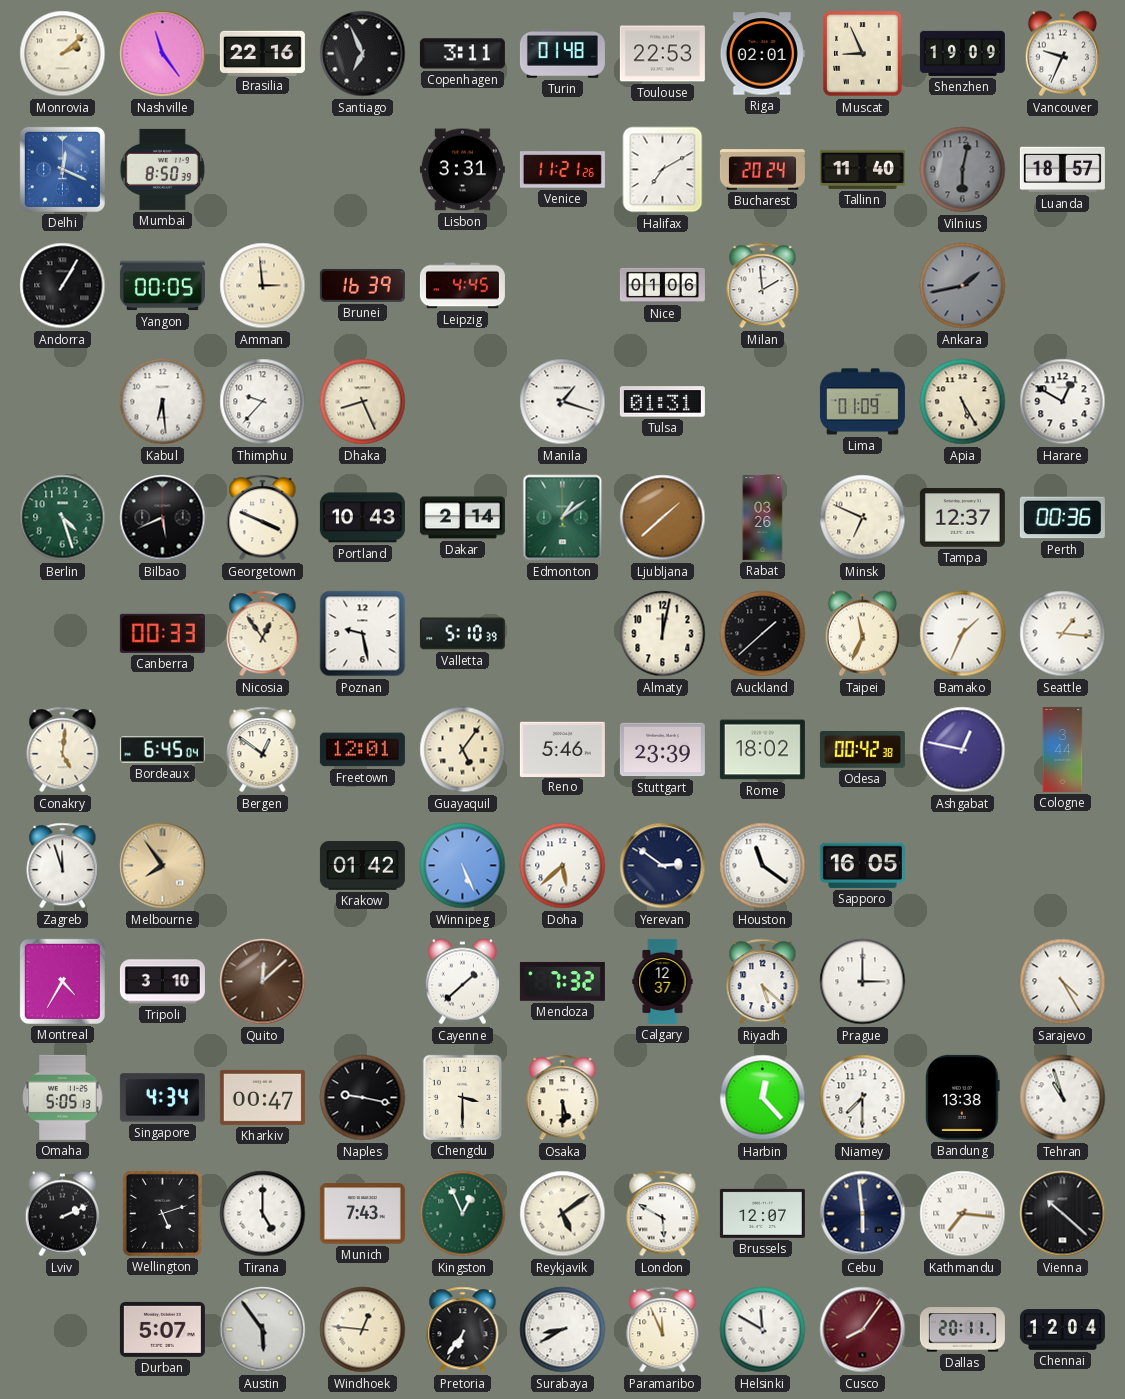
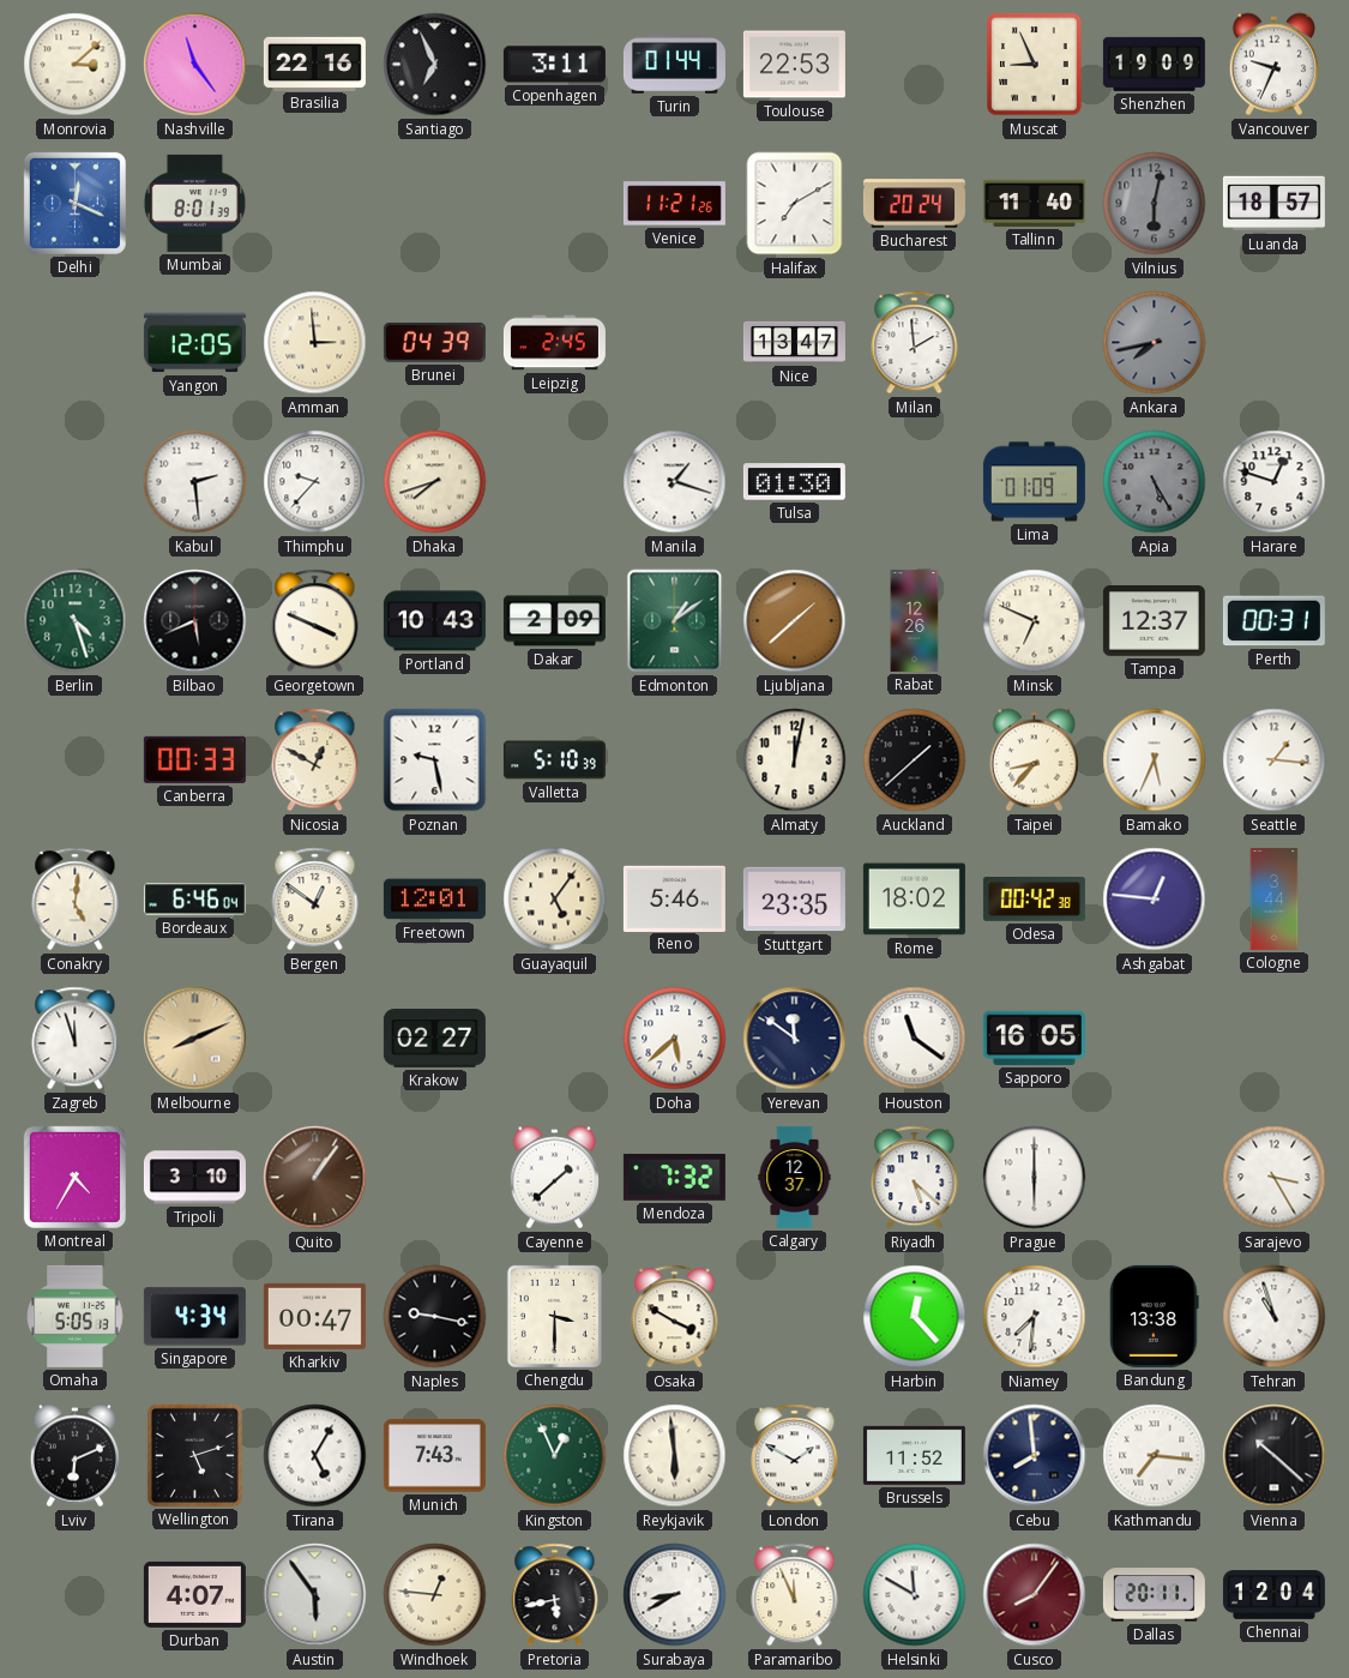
Monrovia: 2:08 -> 3:08
Turin: 01:48 -> 01:44
Riga: 02:01 -> none
Mumbai: 8:50 -> 8:01
Lisbon: 3:31 -> none
Andorra: 1:05 -> none
Yangon: 00:05 -> 12:05
Brunei: 16:39 -> 04:39
Leipzig: 4:45 -> 2:45
Nice: 01:06 -> 13:47
Ankara: 1:43 -> 7:43
Kabul: 6:29 -> 2:29
Dhaka: 8:26 -> 7:42
Tulsa: 01:31 -> 01:30
Apia dial: cream -> grey
Harare: 12:50 -> 12:48
Dakar: 2:14 -> 2:09
Rabat: 03:26 -> 12:26
Perth: 00:36 -> 00:31
Nicosia: 12:54 -> 12:50
Taipei: 11:34 -> 8:37
Bamako: 1:34 -> 5:34
Bordeaux: 6:45 -> 6:46
Stuttgart: 23:39 -> 23:35
Ashgabat: 12:47 -> 12:46
Melbourne: 7:54 -> 8:11
Krakow: 01:42 -> 02:27
Winnipeg: 5:26 -> none
Yerevan: 2:51 -> 11:51
Quito: 12:08 -> 1:06
Prague: 3:00 -> 6:00
Sarajevo: 4:25 -> 3:25
Osaka: 5:30 -> 3:50
Niamey: 7:30 -> 7:31
Lviv: 2:11 -> 6:11
Tirana: 5:00 -> 5:05
Reykjavik: 5:09 -> 5:59
London: 5:50 -> 1:50
Brussels: 12:07 -> 11:52
Cebu: 5:59 -> 7:59
Durban: 5:07 -> 4:07
Pretoria: 6:36 -> 5:43
